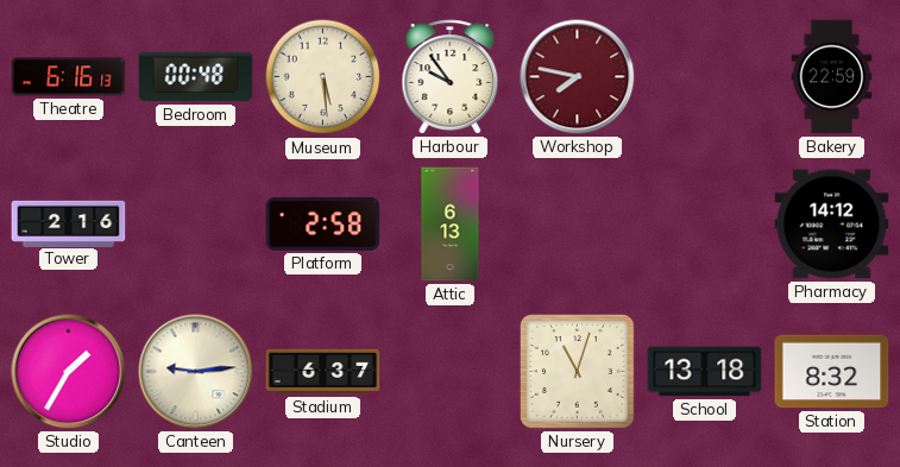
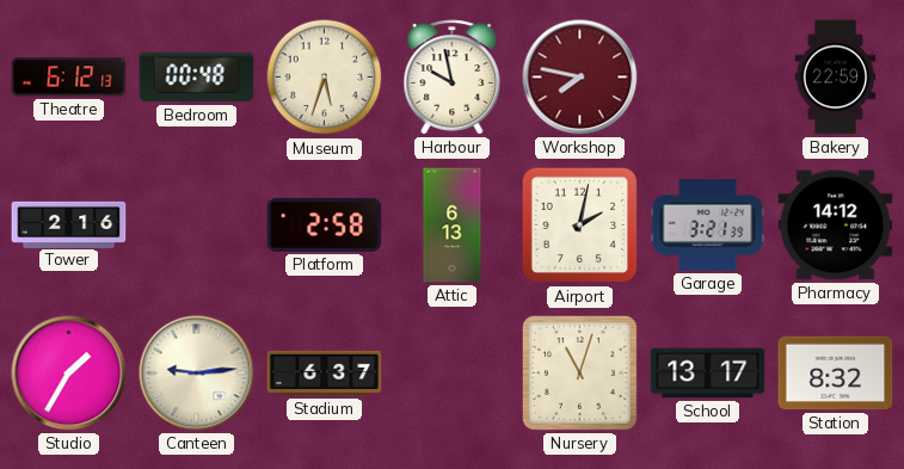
Theatre: 6:16 -> 6:12
Museum: 5:29 -> 5:33
Harbour: 9:54 -> 9:58
Airport: none -> 2:02
Garage: none -> 3:21
School: 13:18 -> 13:17
